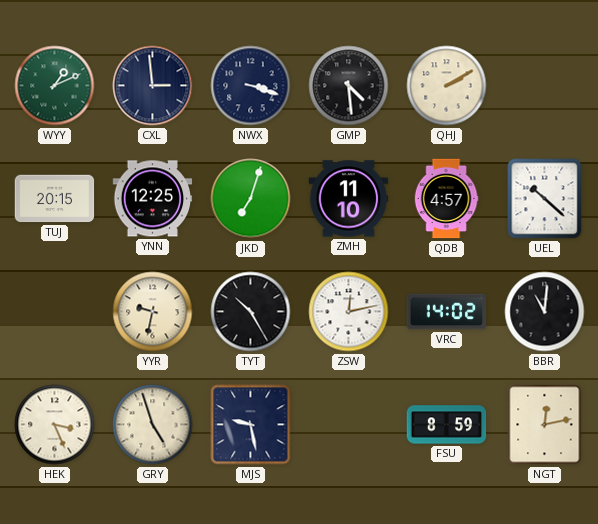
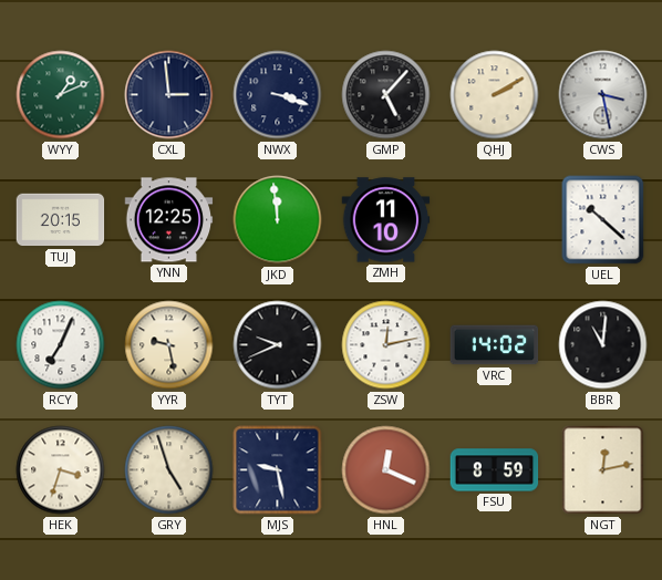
GMP: 4:29 -> 5:07
CWS: none -> 3:28
JKD: 7:03 -> 11:59
QDB: 4:57 -> none
RCY: none -> 7:04
YYR: 9:32 -> 9:28
TYT: 10:25 -> 9:41
HEK: 3:26 -> 3:33
HNL: none -> 12:19
